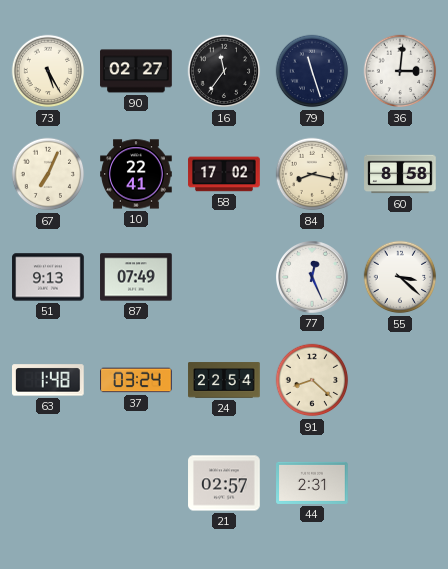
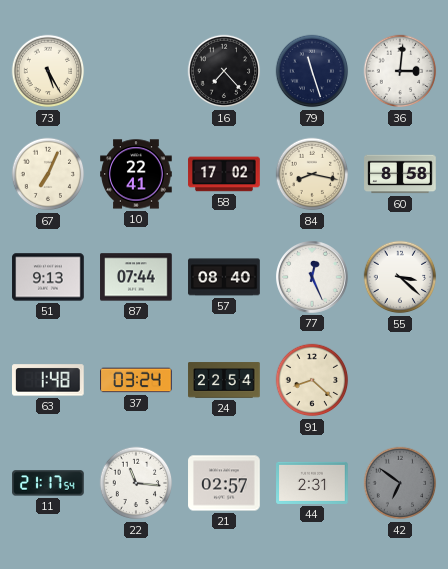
90: 02:27 -> none
16: 11:36 -> 7:23
87: 07:49 -> 07:44
57: none -> 08:40
11: none -> 21:17
22: none -> 11:16
42: none -> 6:51
